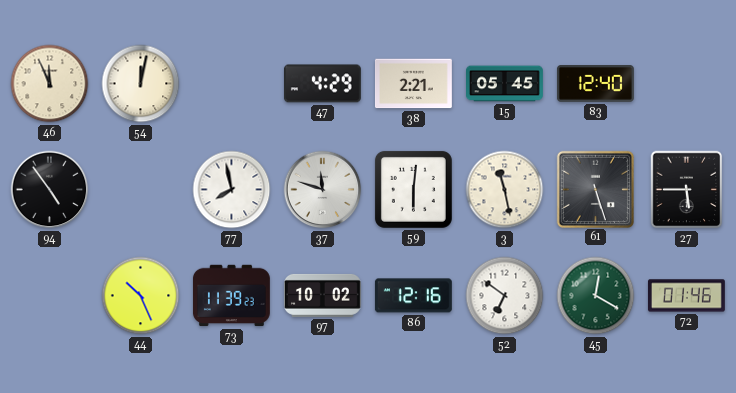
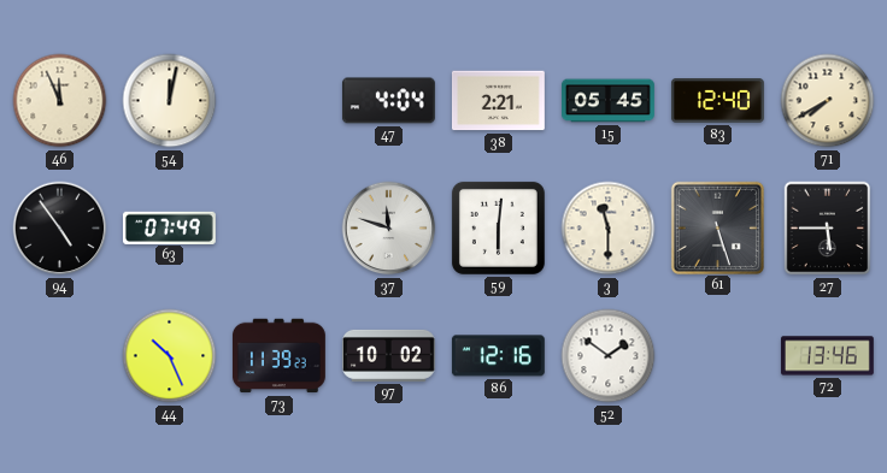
47: 4:29 -> 4:04
71: none -> 7:40
63: none -> 07:49
77: 7:58 -> none
3: 11:28 -> 11:30
52: 6:51 -> 1:51
45: 12:20 -> none
72: 01:46 -> 13:46
